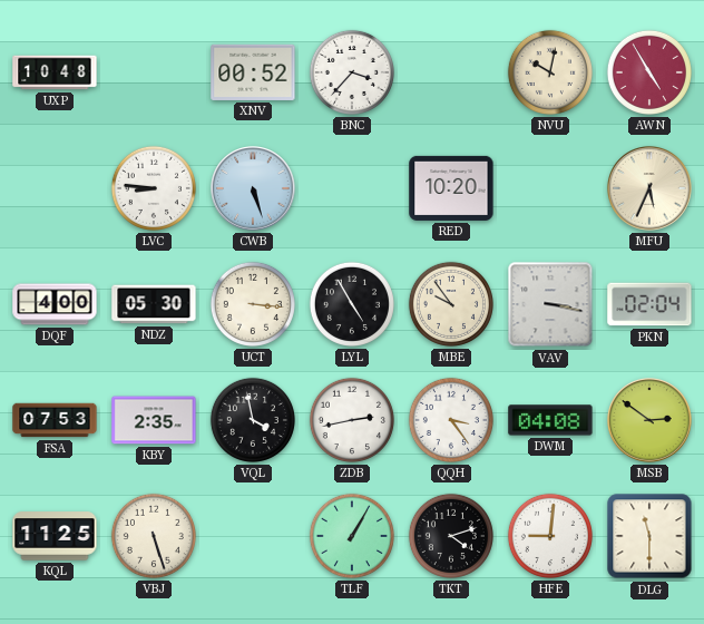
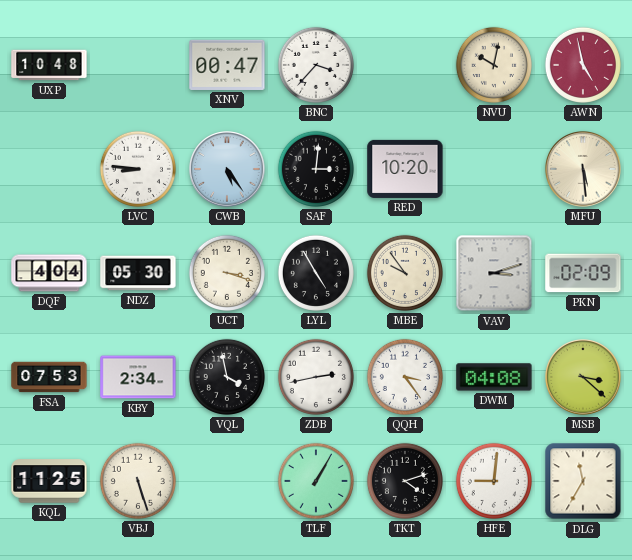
XNV: 00:52 -> 00:47
AWN: 4:55 -> 4:58
CWB: 5:27 -> 5:24
SAF: none -> 3:01
MFU: 5:34 -> 5:29
DQF: 4:00 -> 4:04
UCT: 3:16 -> 3:18
VAV: 3:17 -> 3:12
PKN: 02:04 -> 02:09
KBY: 2:35 -> 2:34
MSB: 2:51 -> 3:22
DLG: 11:30 -> 11:35
